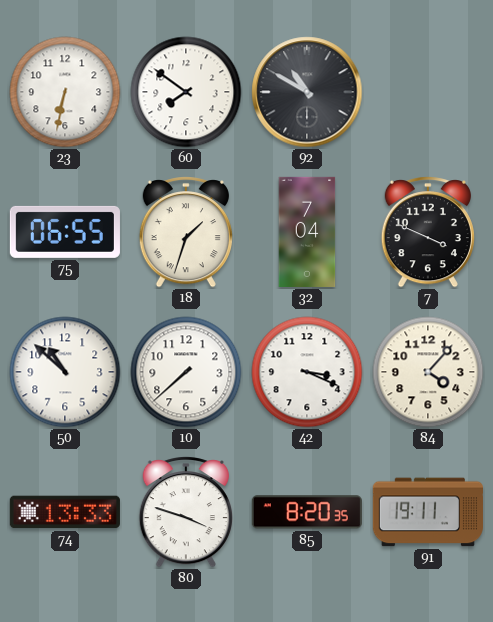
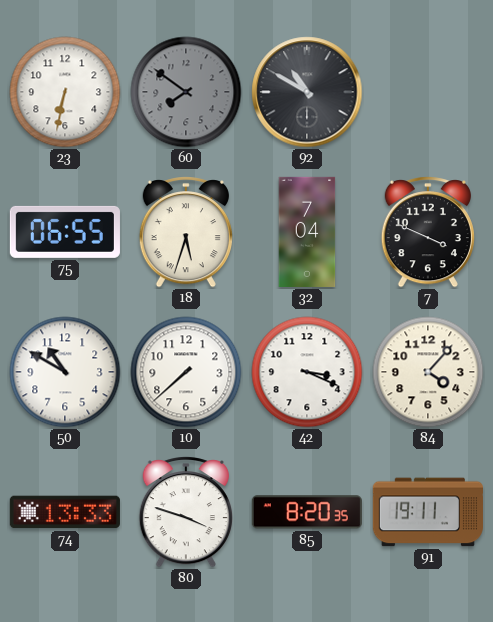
60 dial: white -> grey
18: 1:33 -> 5:33
50: 10:52 -> 10:50
